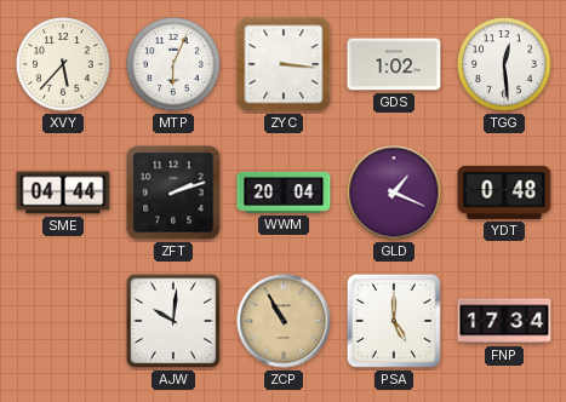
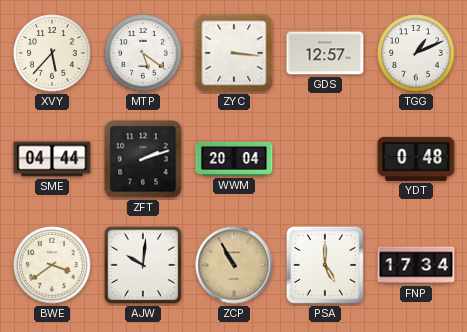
MTP: 6:04 -> 5:21
GDS: 1:02 -> 12:57
TGG: 12:29 -> 1:11
GLD: 1:19 -> none
BWE: none -> 3:39
